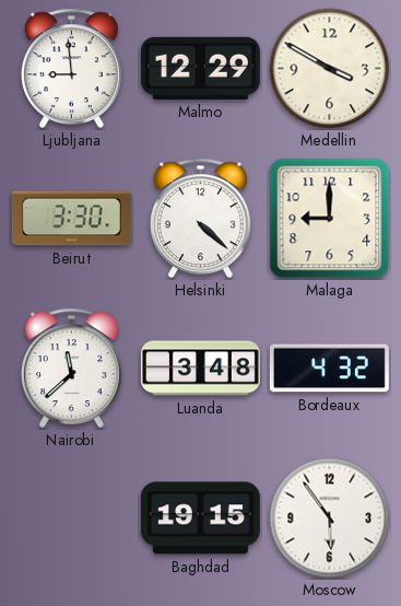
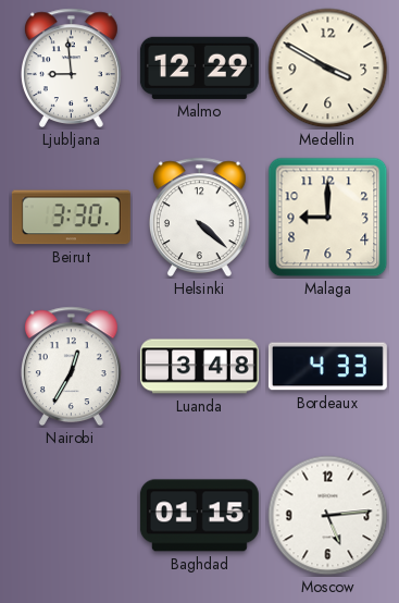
Nairobi: 11:38 -> 12:35
Bordeaux: 4:32 -> 4:33
Baghdad: 19:15 -> 01:15
Moscow: 5:54 -> 5:14
